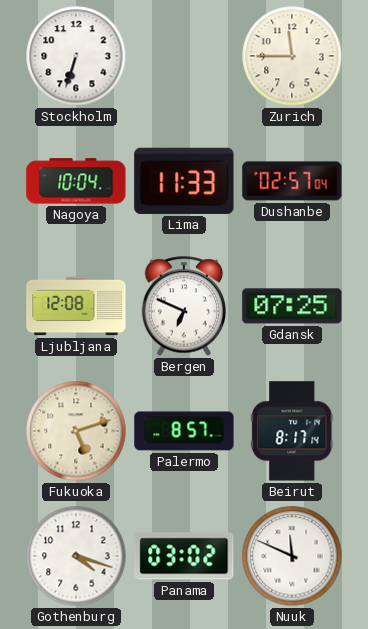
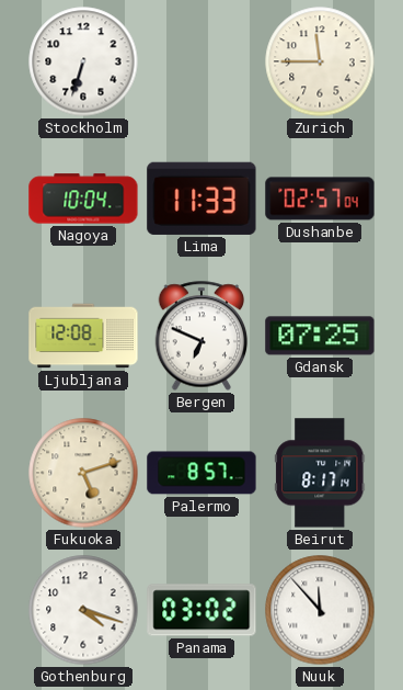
Nuuk: 11:49 -> 11:53
